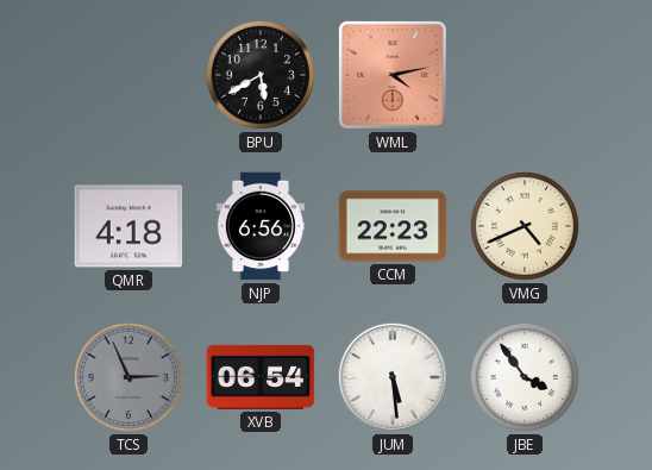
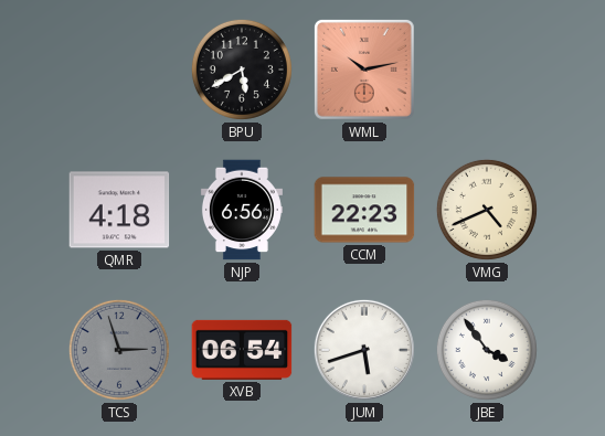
WML: 4:13 -> 10:13
TCS: 2:56 -> 2:57
JUM: 5:29 -> 5:42
